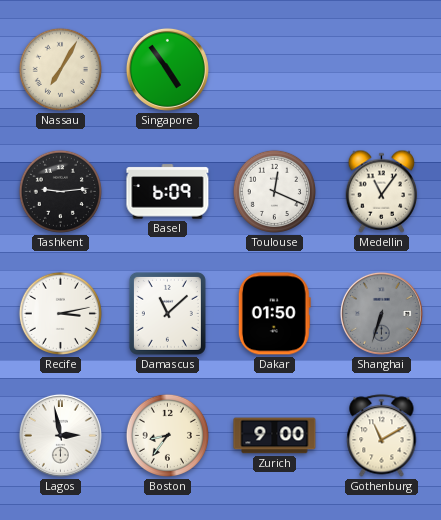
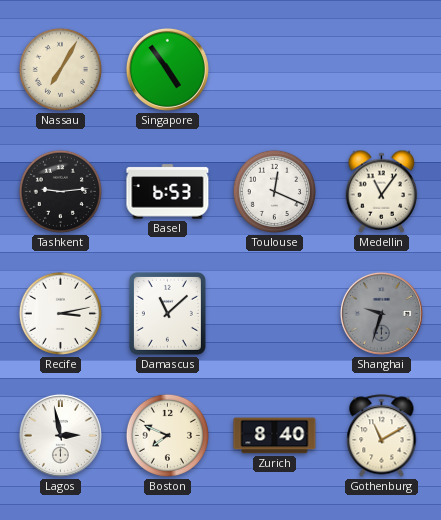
Basel: 6:09 -> 6:53
Dakar: 01:50 -> none
Shanghai: 6:33 -> 9:33
Boston: 8:36 -> 7:49
Zurich: 9:00 -> 8:40
